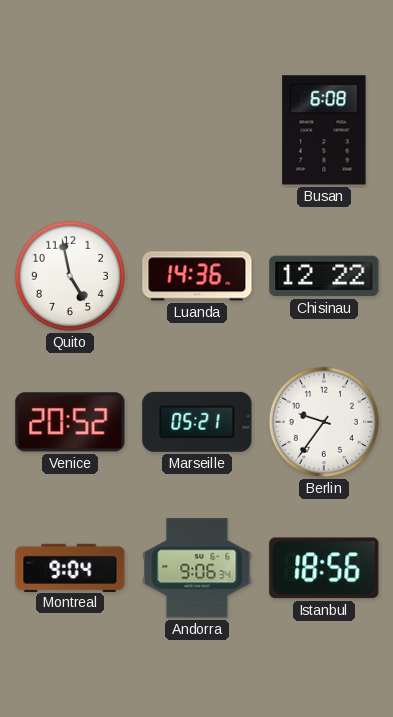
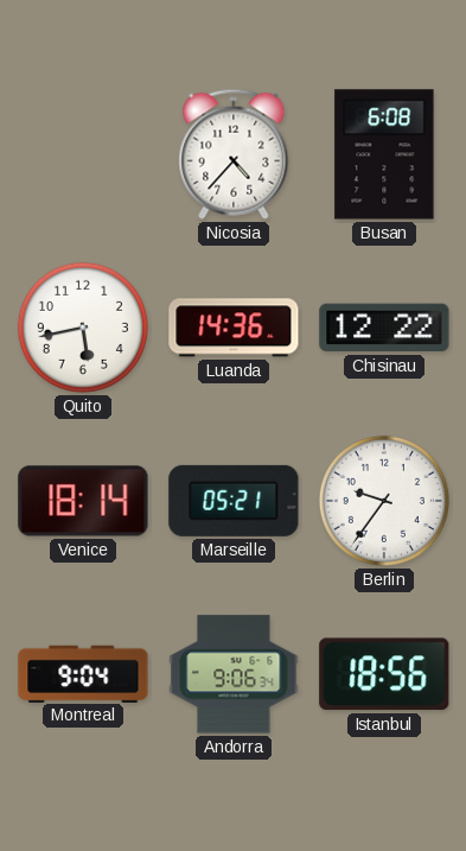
Nicosia: none -> 4:37
Quito: 4:58 -> 5:43
Venice: 20:52 -> 18:14
